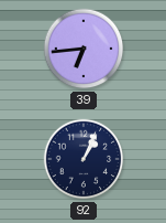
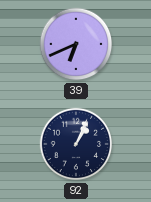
39: 6:44 -> 6:41
